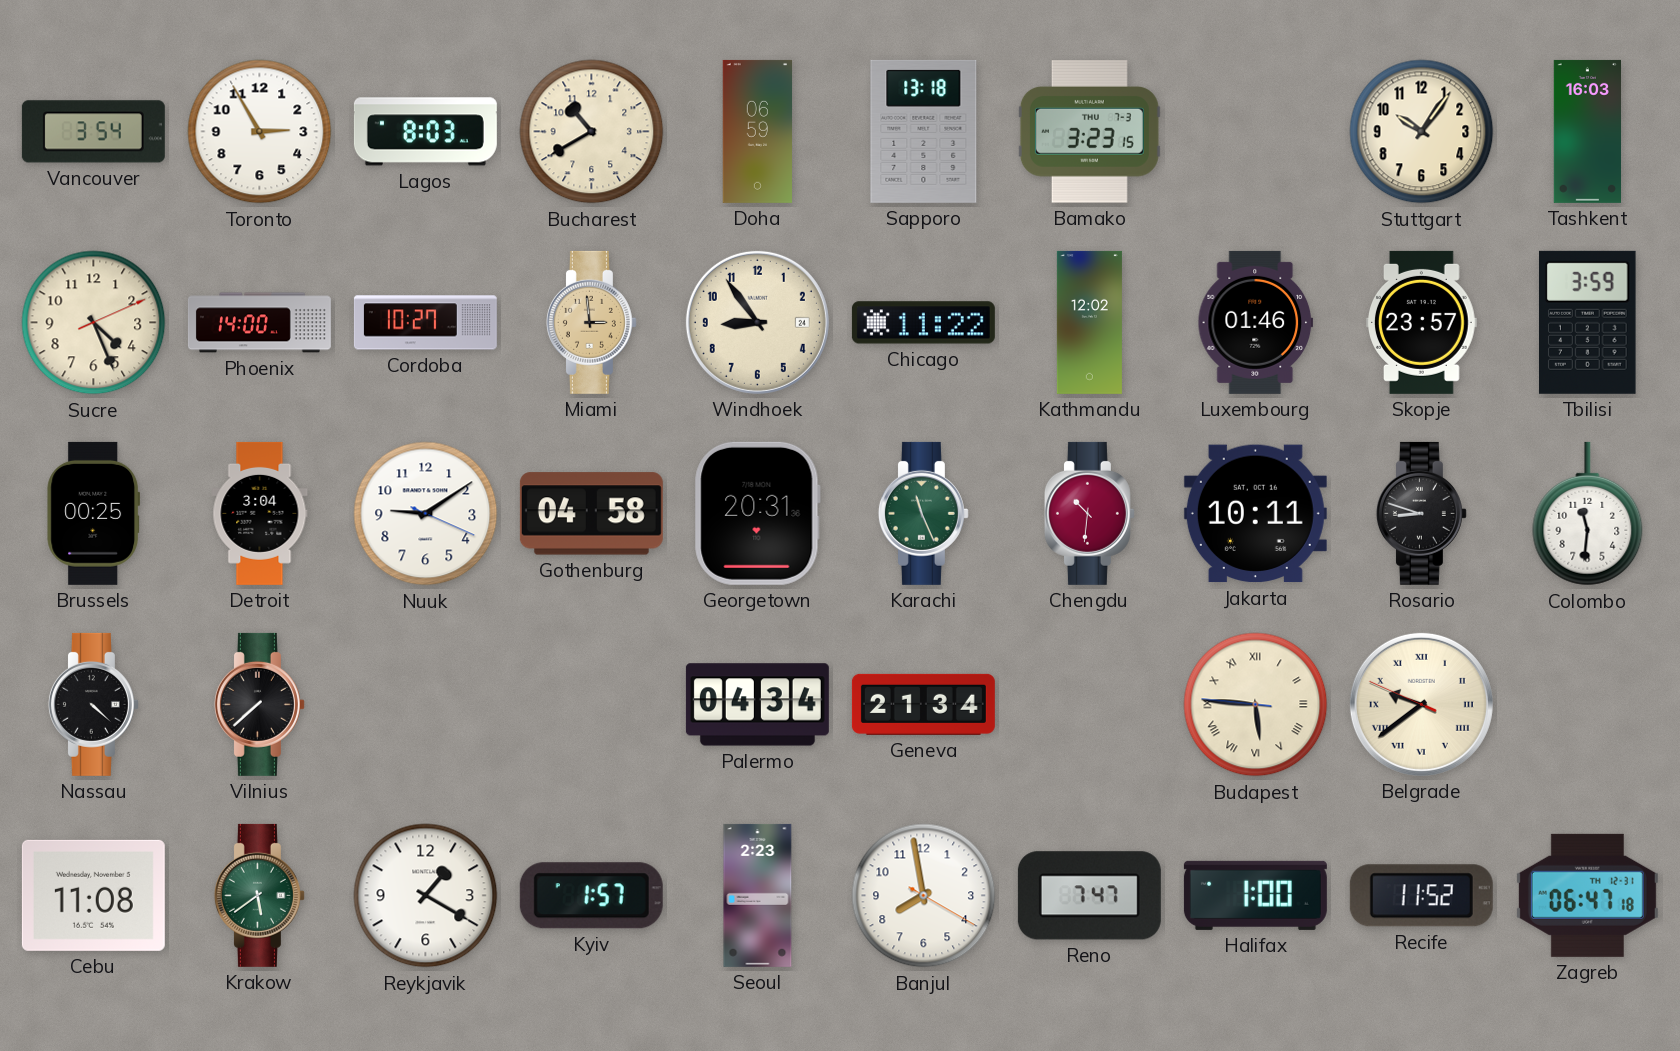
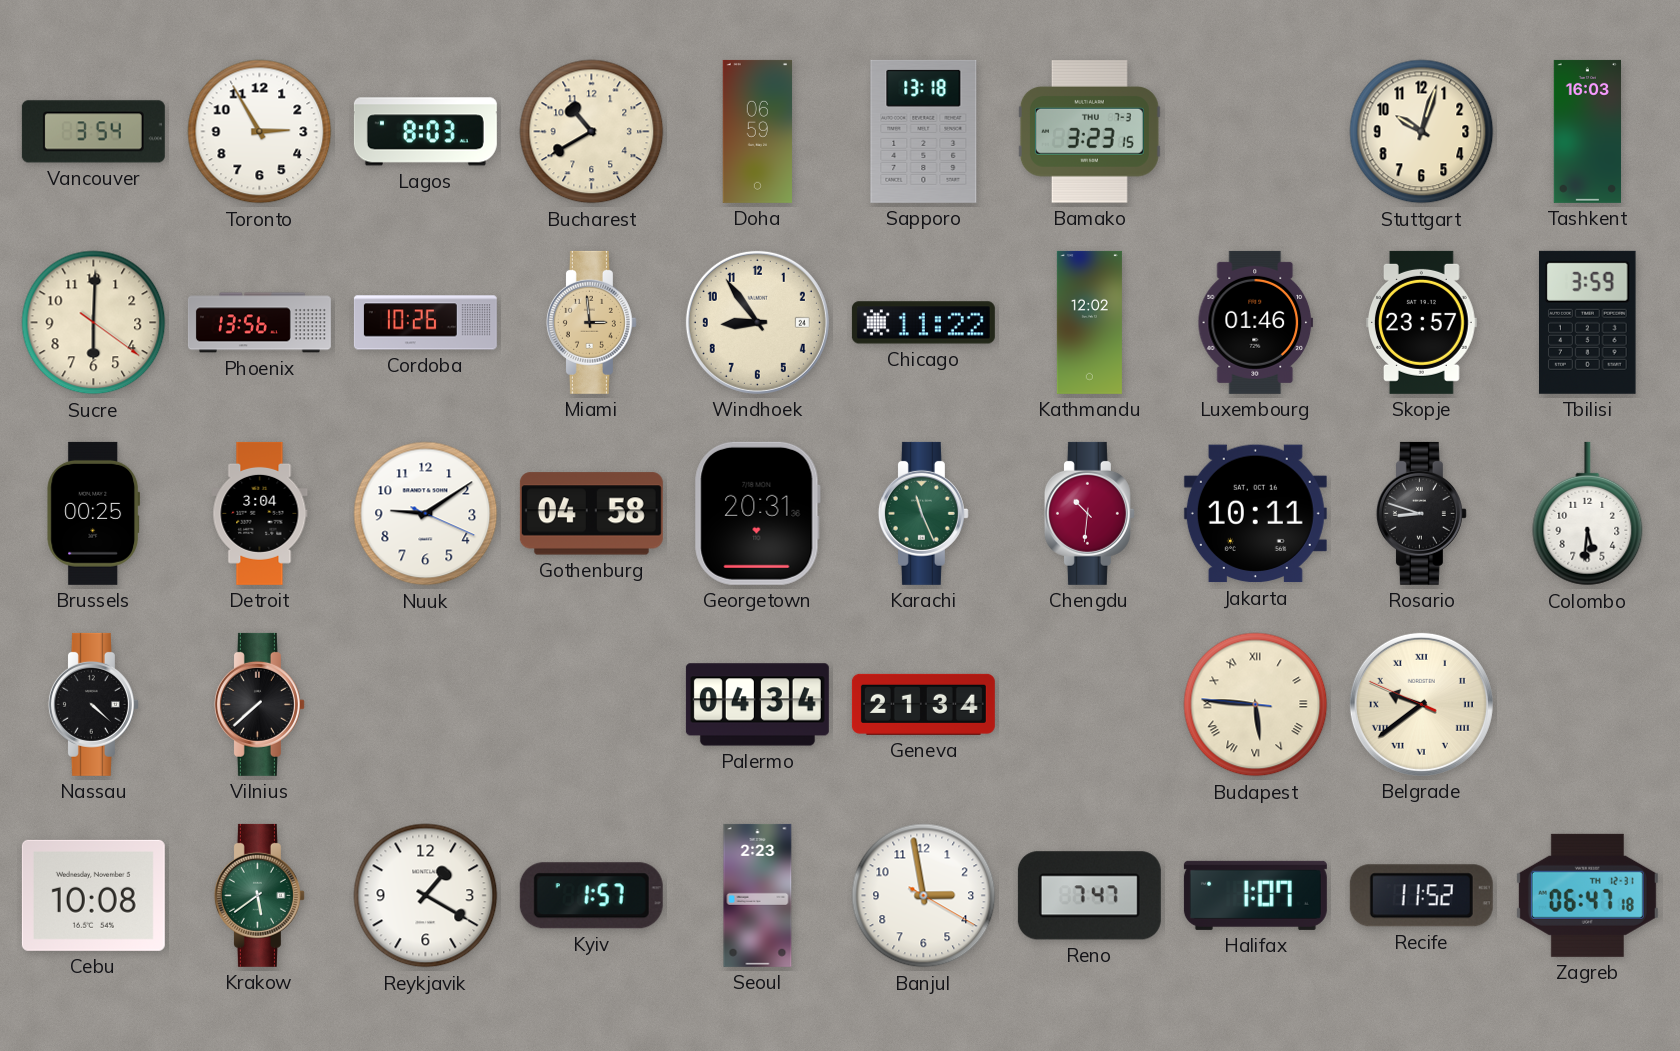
Stuttgart: 10:06 -> 10:03
Sucre: 4:26 -> 6:00
Phoenix: 14:00 -> 13:56
Cordoba: 10:27 -> 10:26
Colombo: 11:31 -> 5:31
Cebu: 11:08 -> 10:08
Banjul: 7:58 -> 2:58
Halifax: 1:00 -> 1:07
